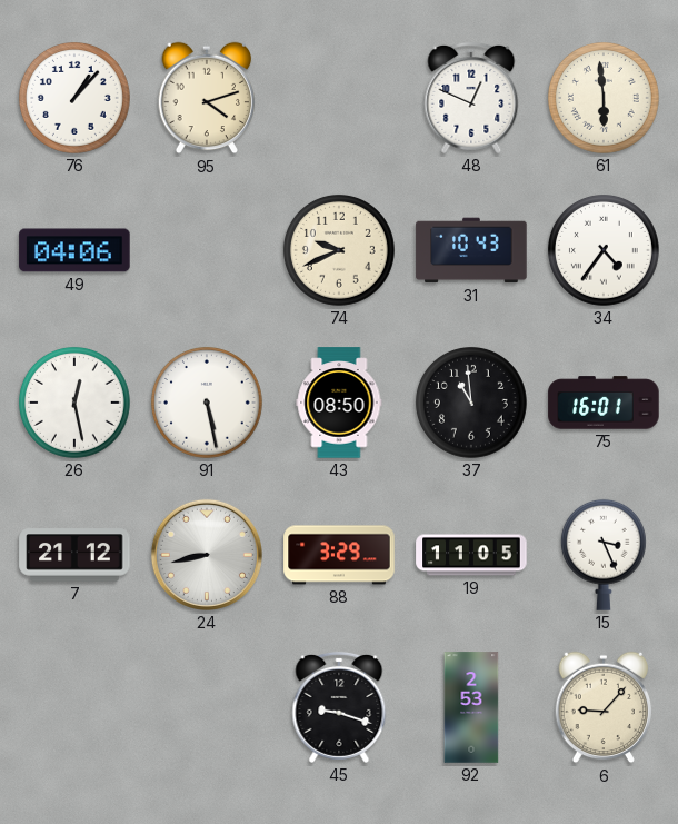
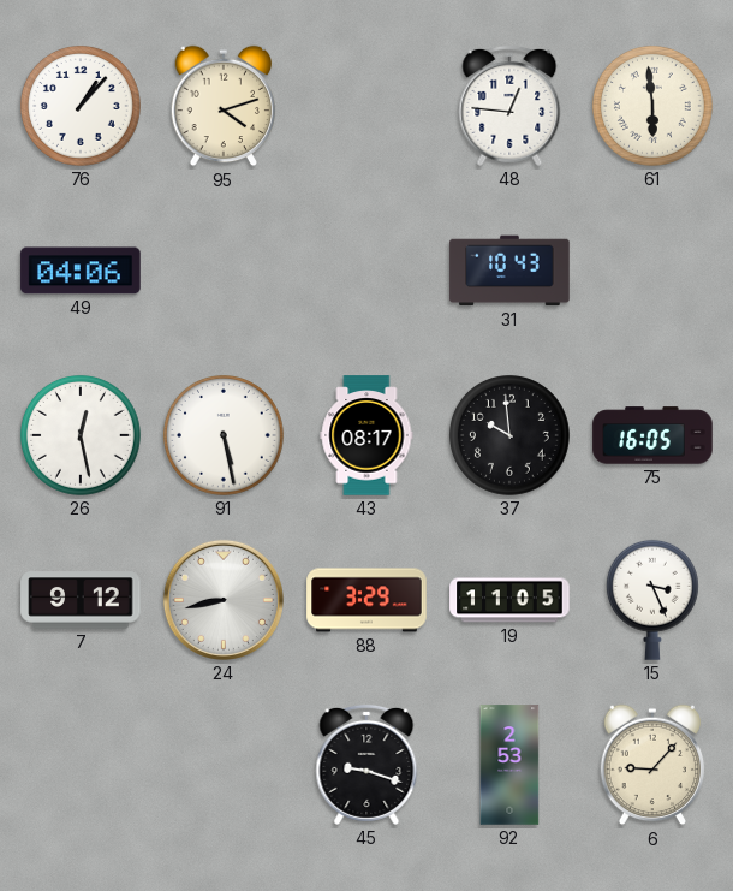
48: 12:49 -> 12:46
74: 9:41 -> none
34: 4:36 -> none
43: 08:50 -> 08:17
37: 10:59 -> 9:59
75: 16:01 -> 16:05
7: 21:12 -> 9:12
